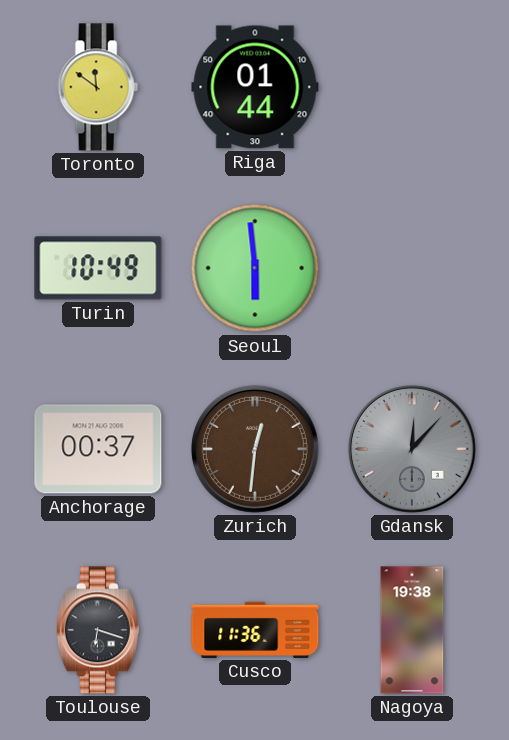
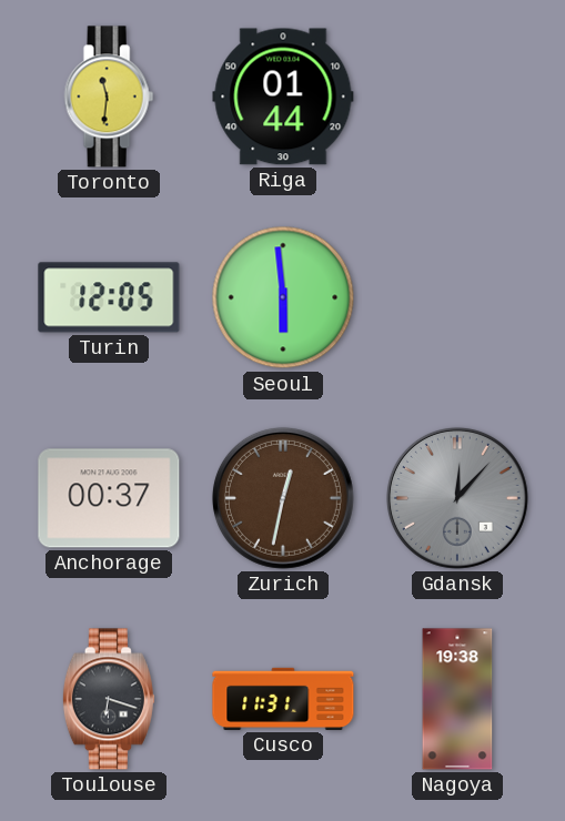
Toronto: 11:51 -> 11:31
Turin: 10:49 -> 12:05
Zurich: 12:31 -> 12:32
Cusco: 11:36 -> 11:31
